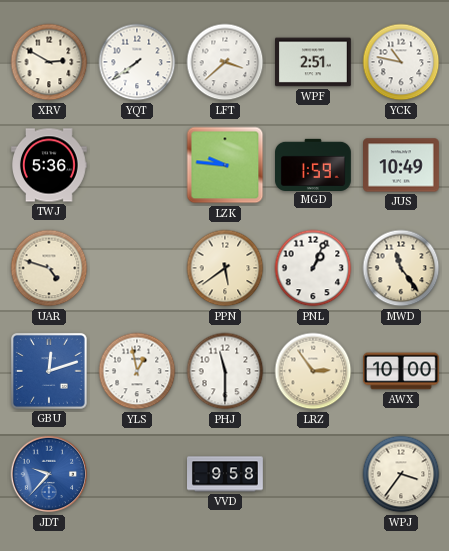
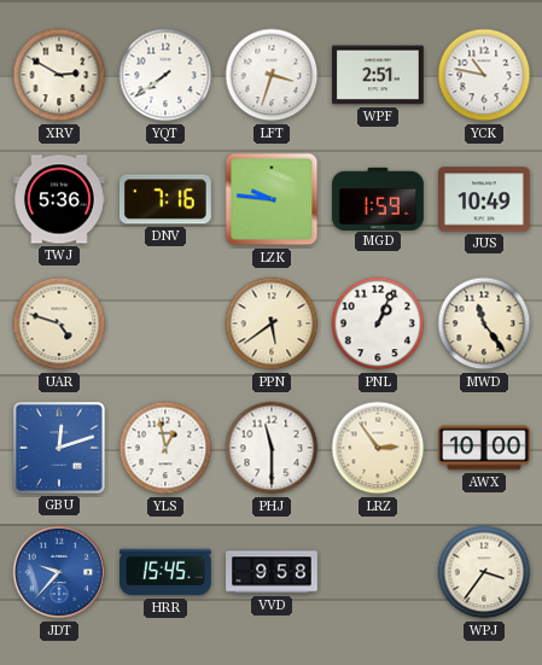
LFT: 3:38 -> 3:33
DNV: none -> 7:16
HRR: none -> 15:45
